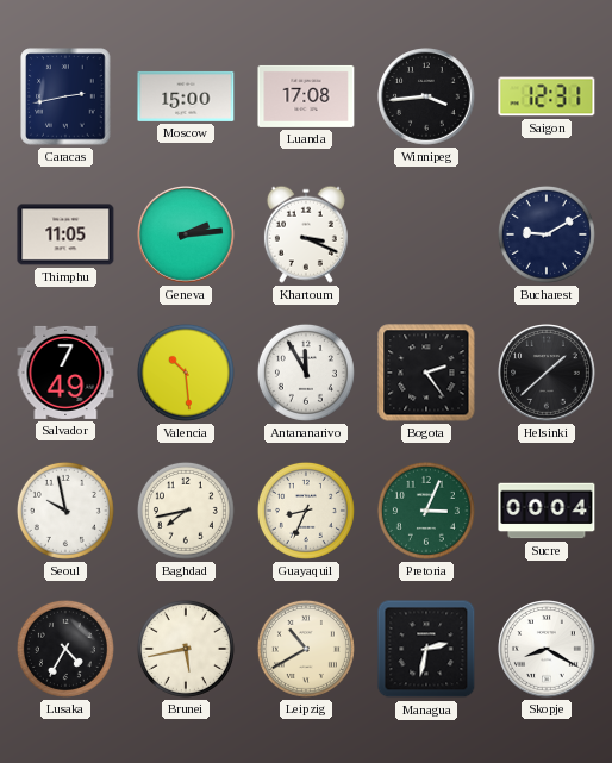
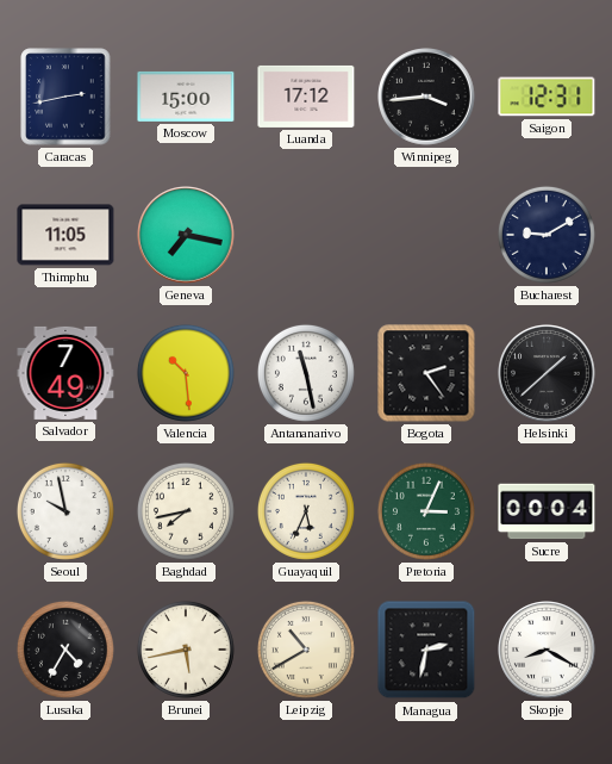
Luanda: 17:08 -> 17:12
Geneva: 2:14 -> 7:17
Khartoum: 3:19 -> none
Antananarivo: 11:55 -> 11:28
Guayaquil: 8:34 -> 5:34
